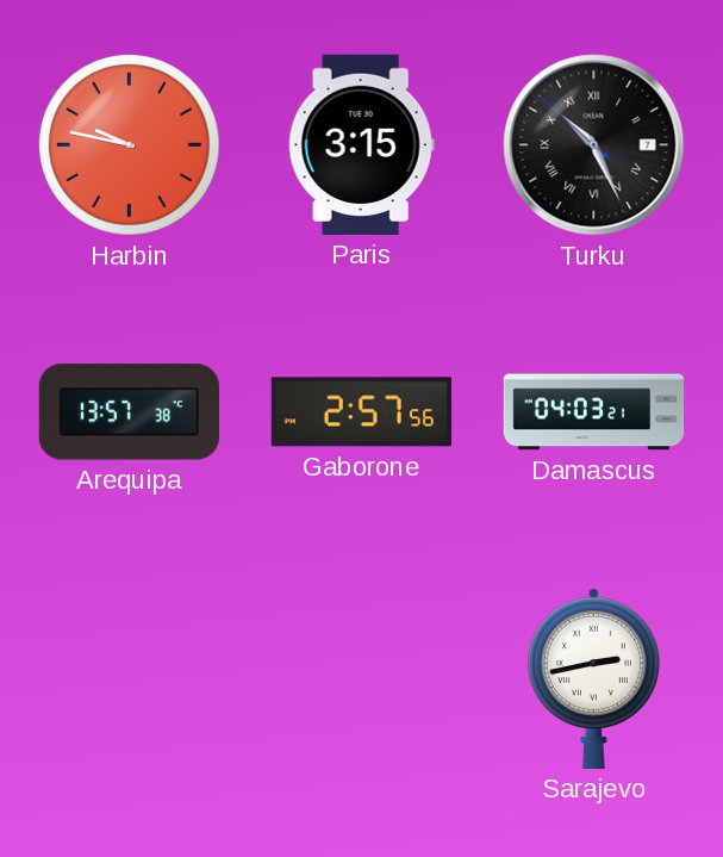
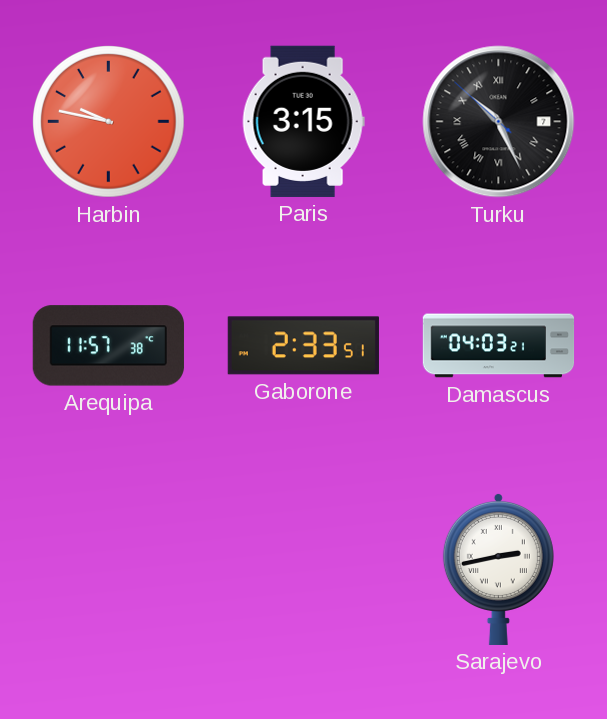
Arequipa: 13:57 -> 11:57
Gaborone: 2:57 -> 2:33
